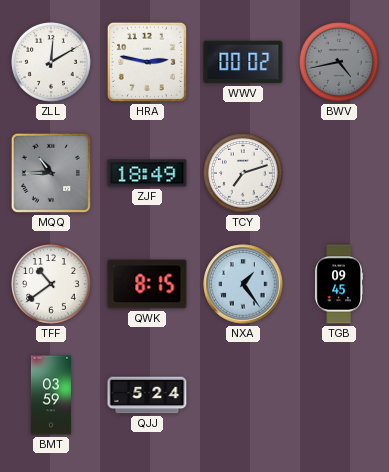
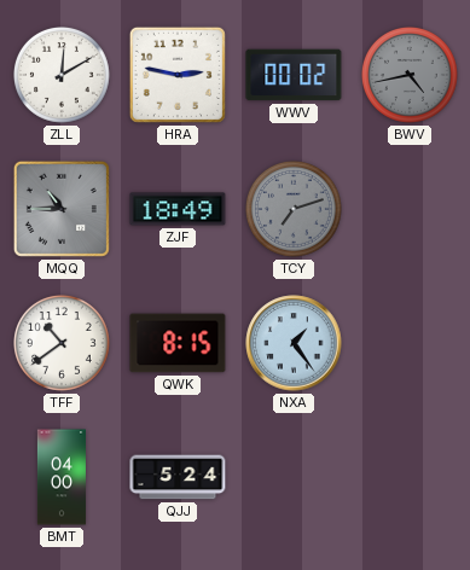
TCY dial: white -> grey
TGB: 09:45 -> none
BMT: 03:59 -> 04:00
